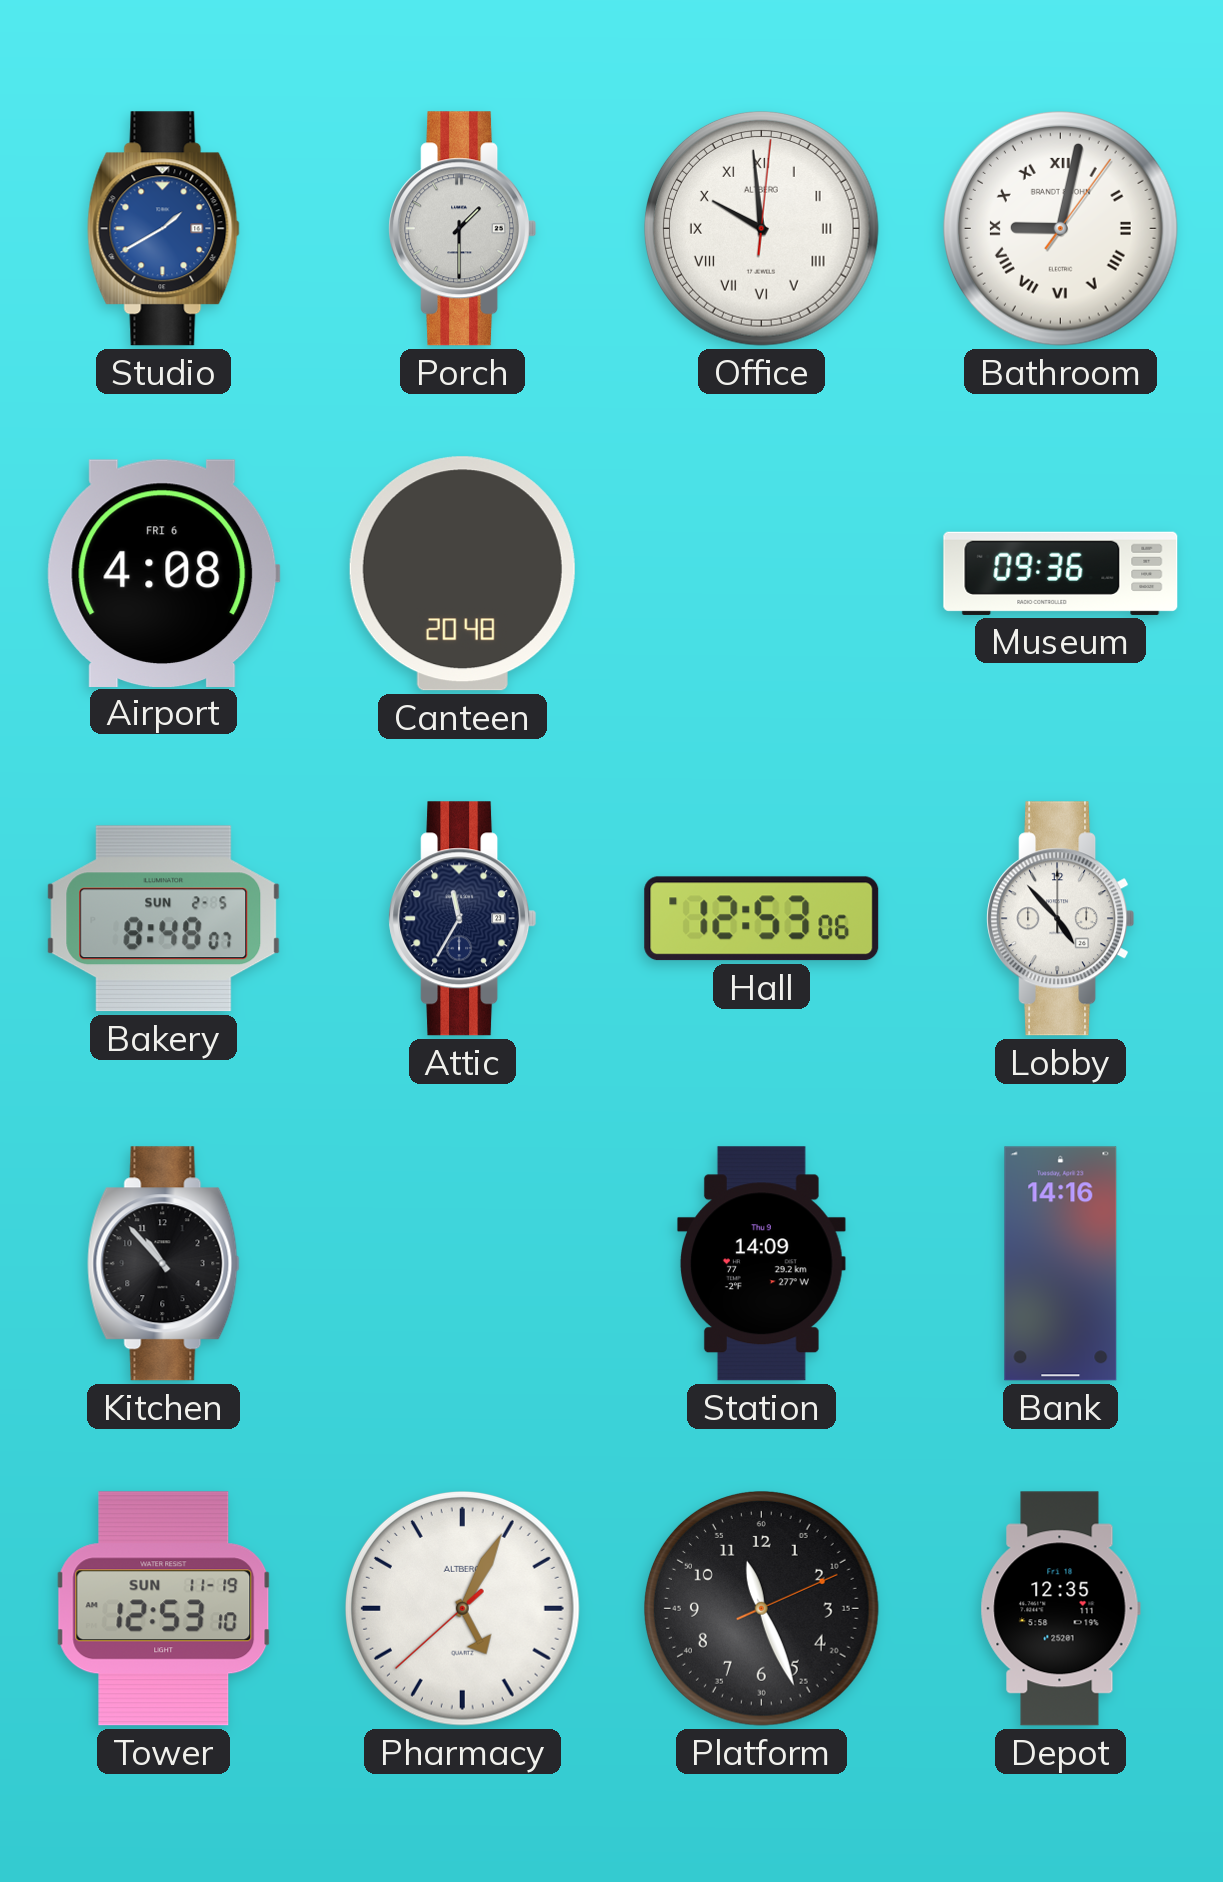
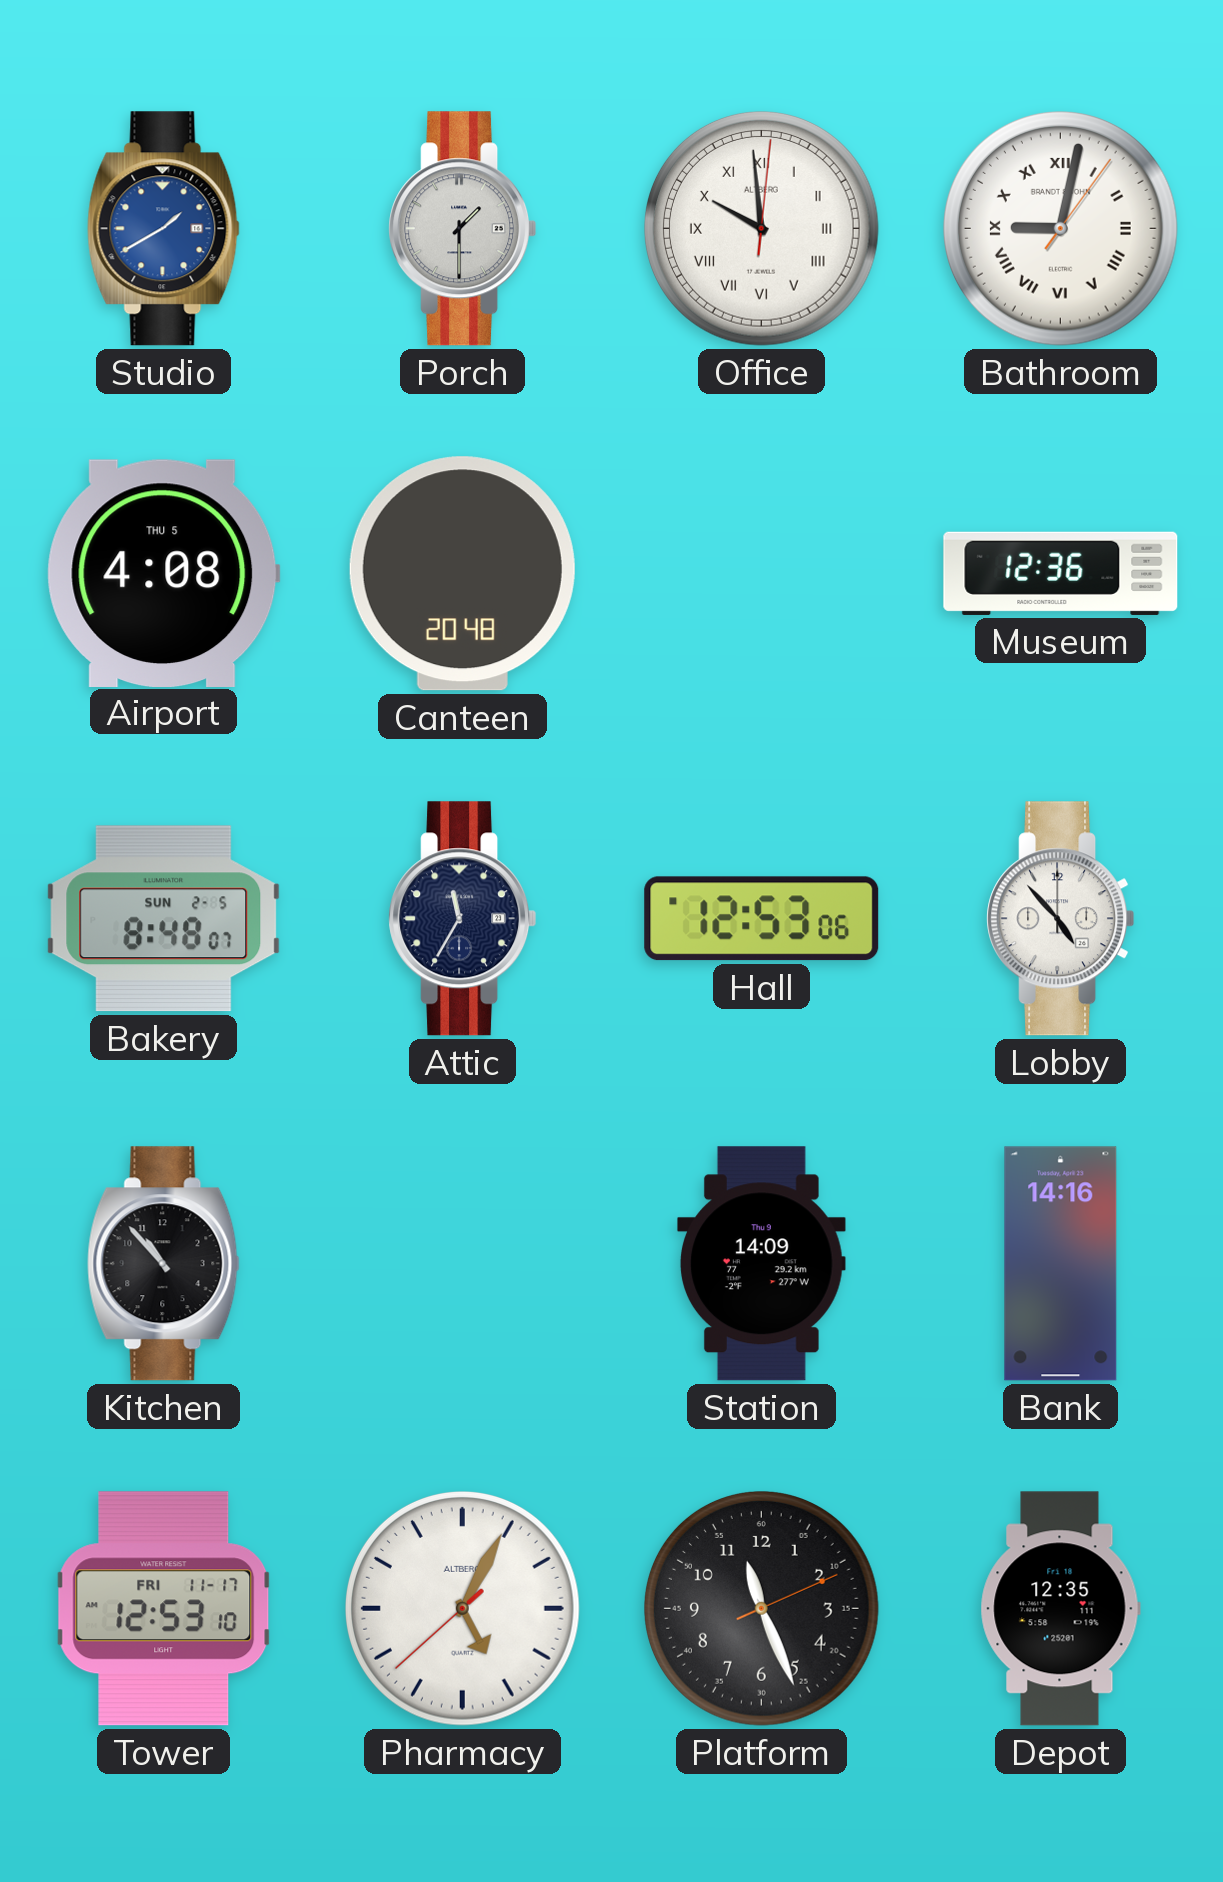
Airport date: FRI 6 -> THU 5
Museum: 09:36 -> 12:36
Tower date: SUN 11-19 -> FRI 11-17
